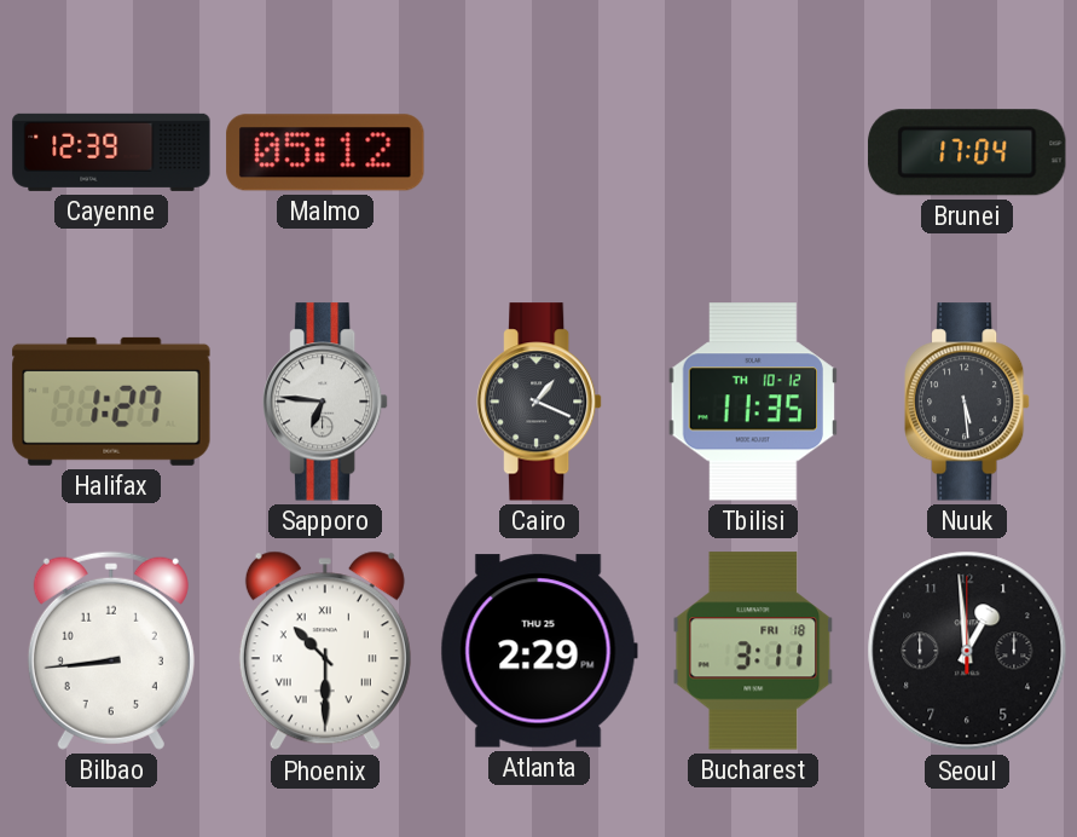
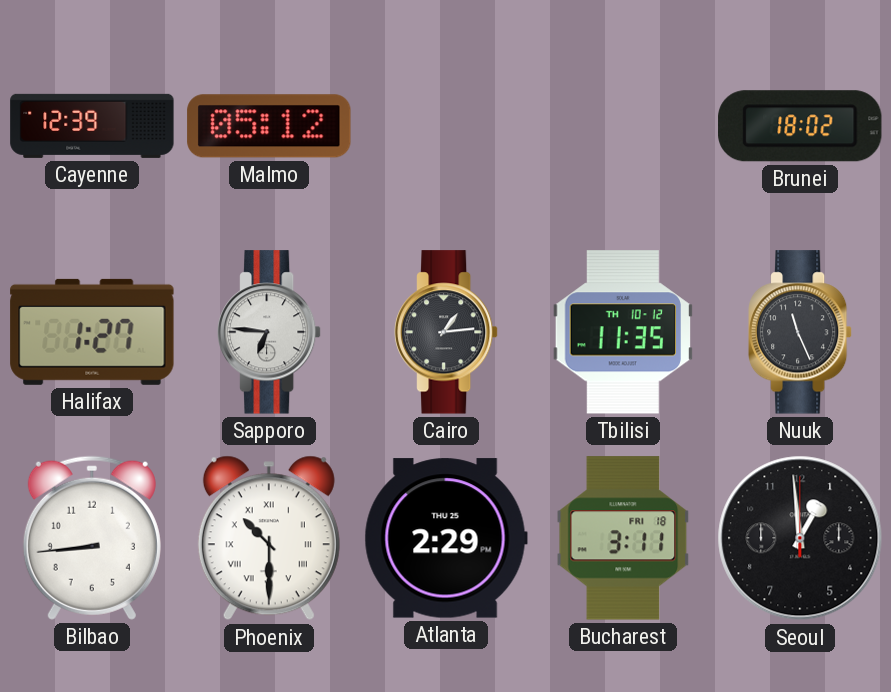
Brunei: 17:04 -> 18:02
Cairo: 1:19 -> 1:14
Nuuk: 5:29 -> 11:26
